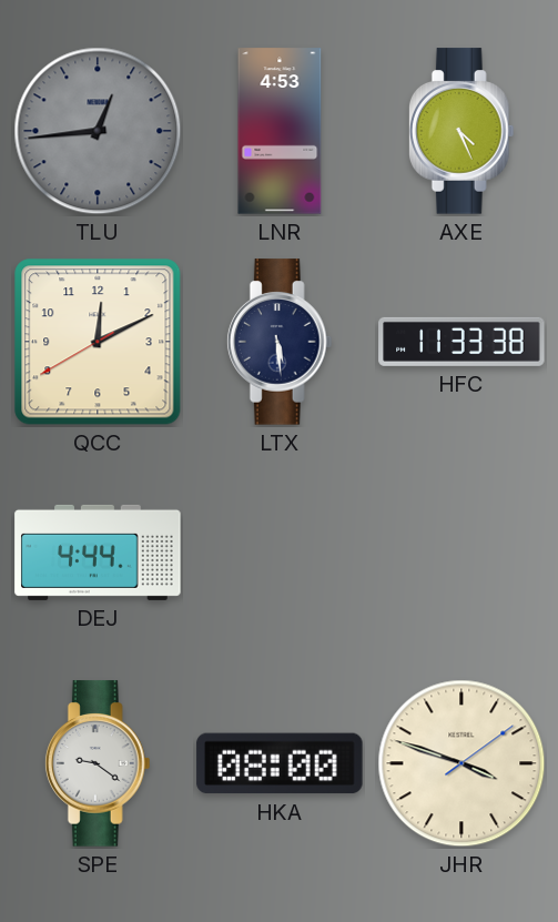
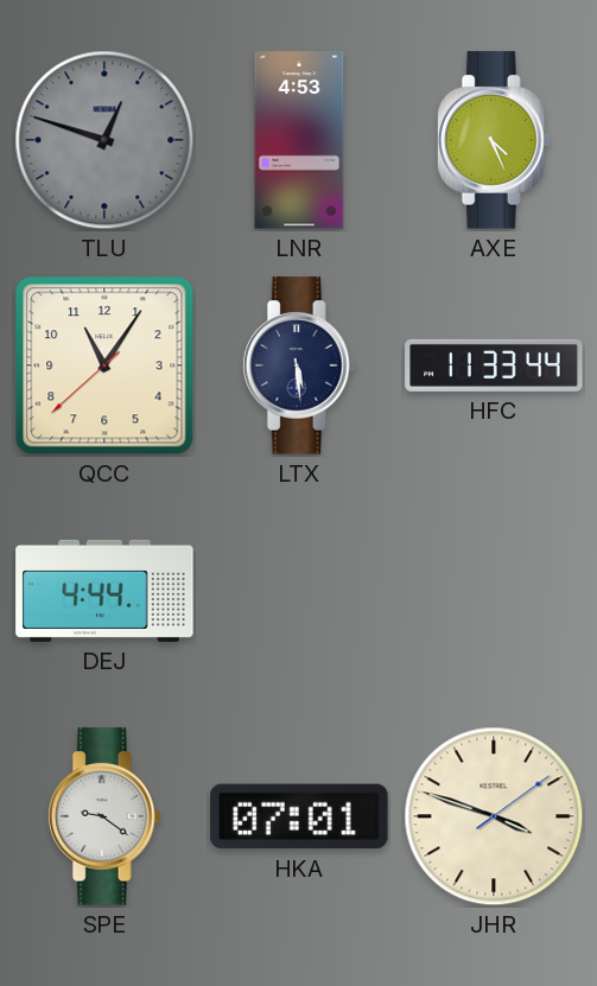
TLU: 12:44 -> 12:48
QCC: 12:10 -> 11:05
HFC: 11:33:38 -> 11:33:44
HKA: 08:00 -> 07:01
